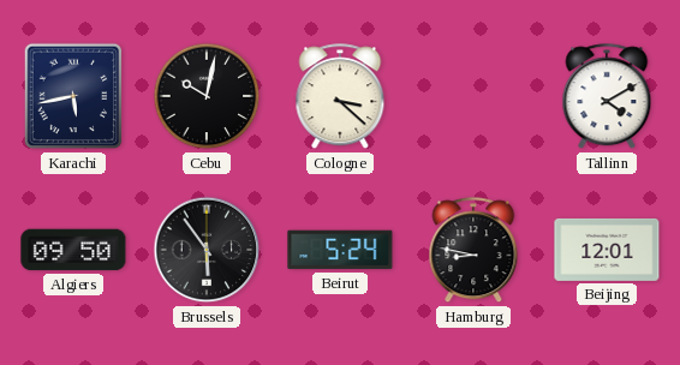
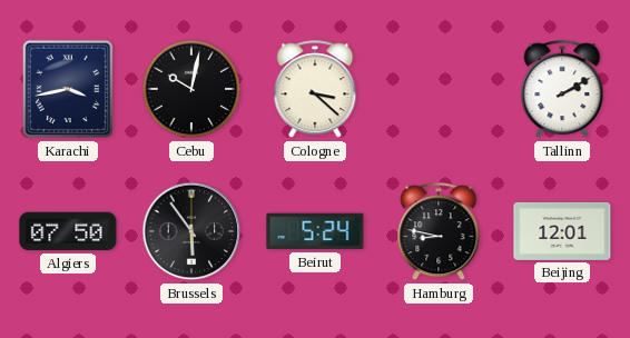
Karachi: 5:43 -> 3:43
Tallinn: 4:10 -> 2:10
Algiers: 09:50 -> 07:50
